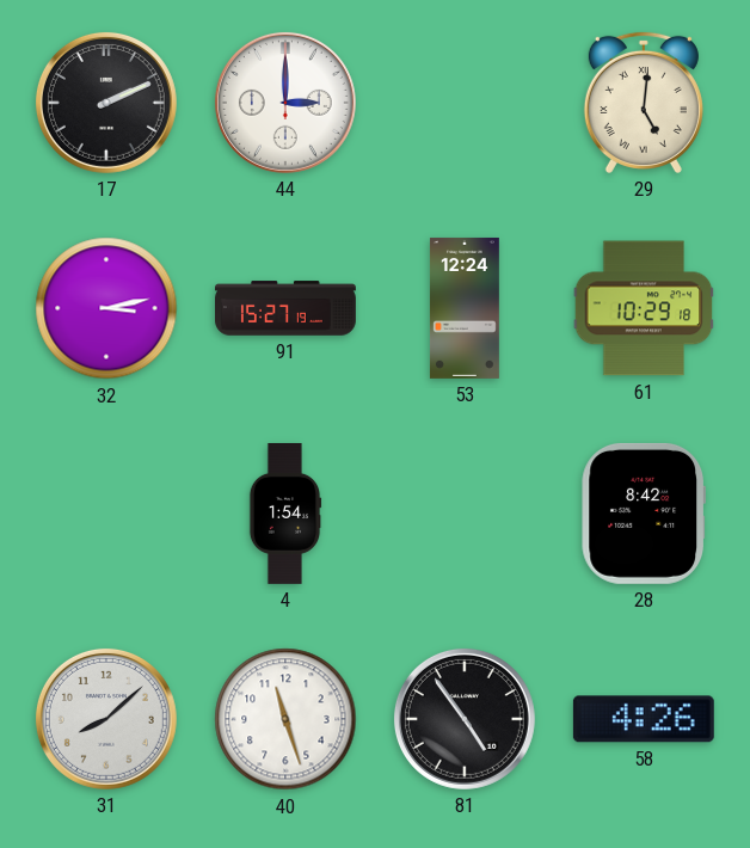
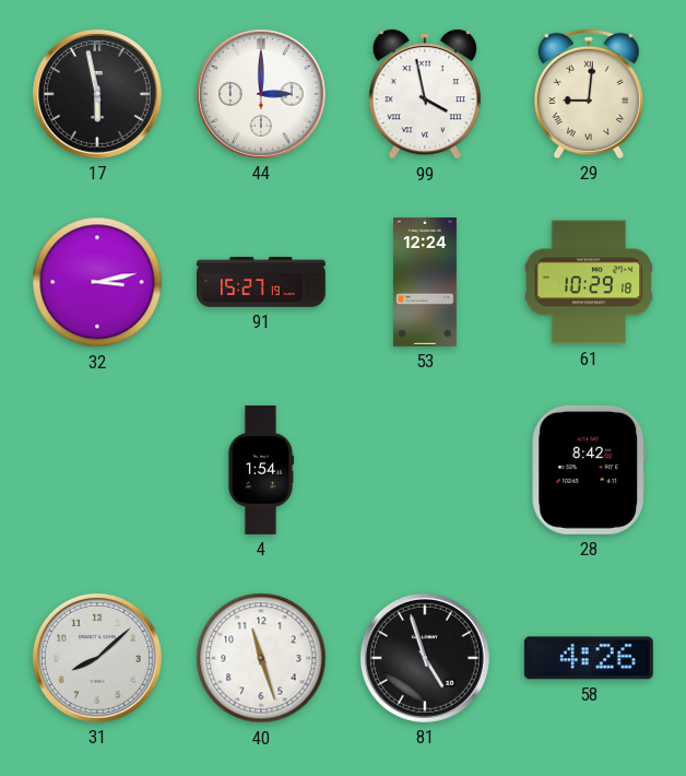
17: 2:11 -> 5:58
99: none -> 3:58
29: 5:01 -> 9:01
81: 4:54 -> 4:57
